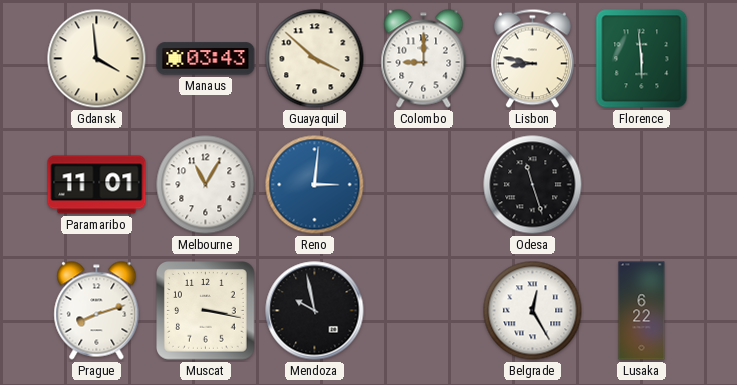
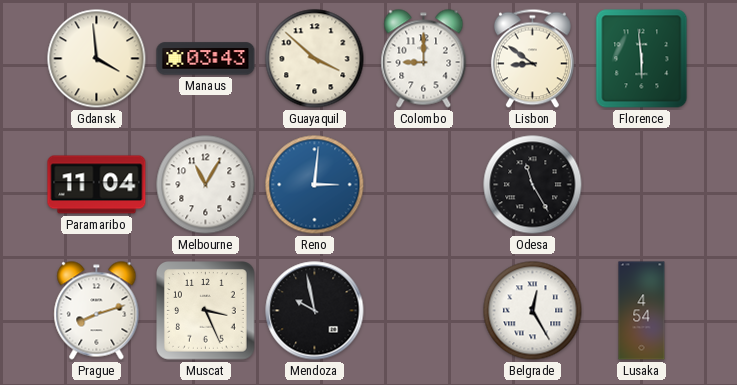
Lisbon: 8:47 -> 8:51
Paramaribo: 11:01 -> 11:04
Odesa: 11:27 -> 11:25
Muscat: 3:17 -> 3:26
Lusaka: 6:22 -> 4:54
